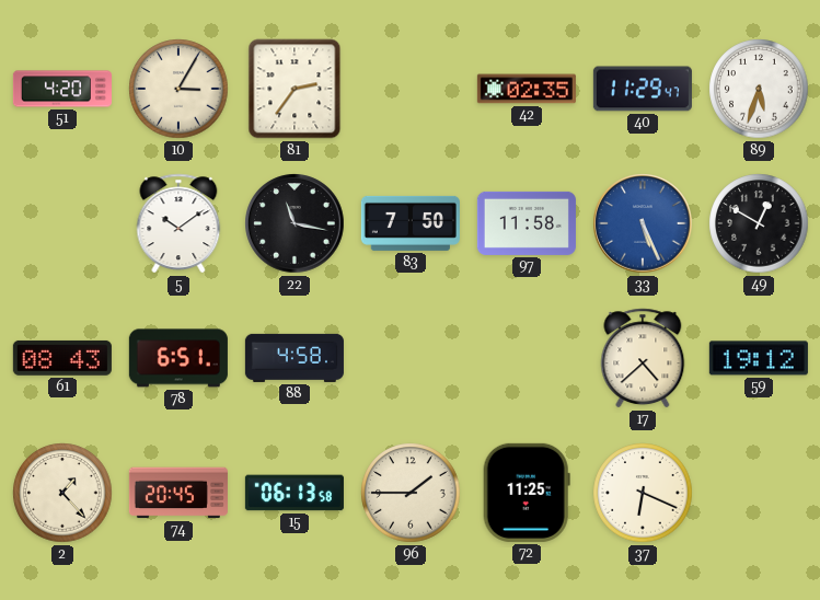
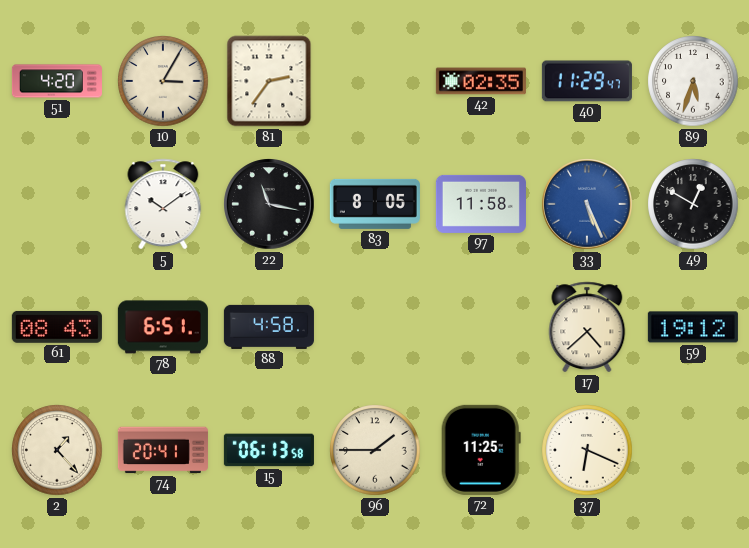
83: 7:50 -> 8:05
74: 20:45 -> 20:41
